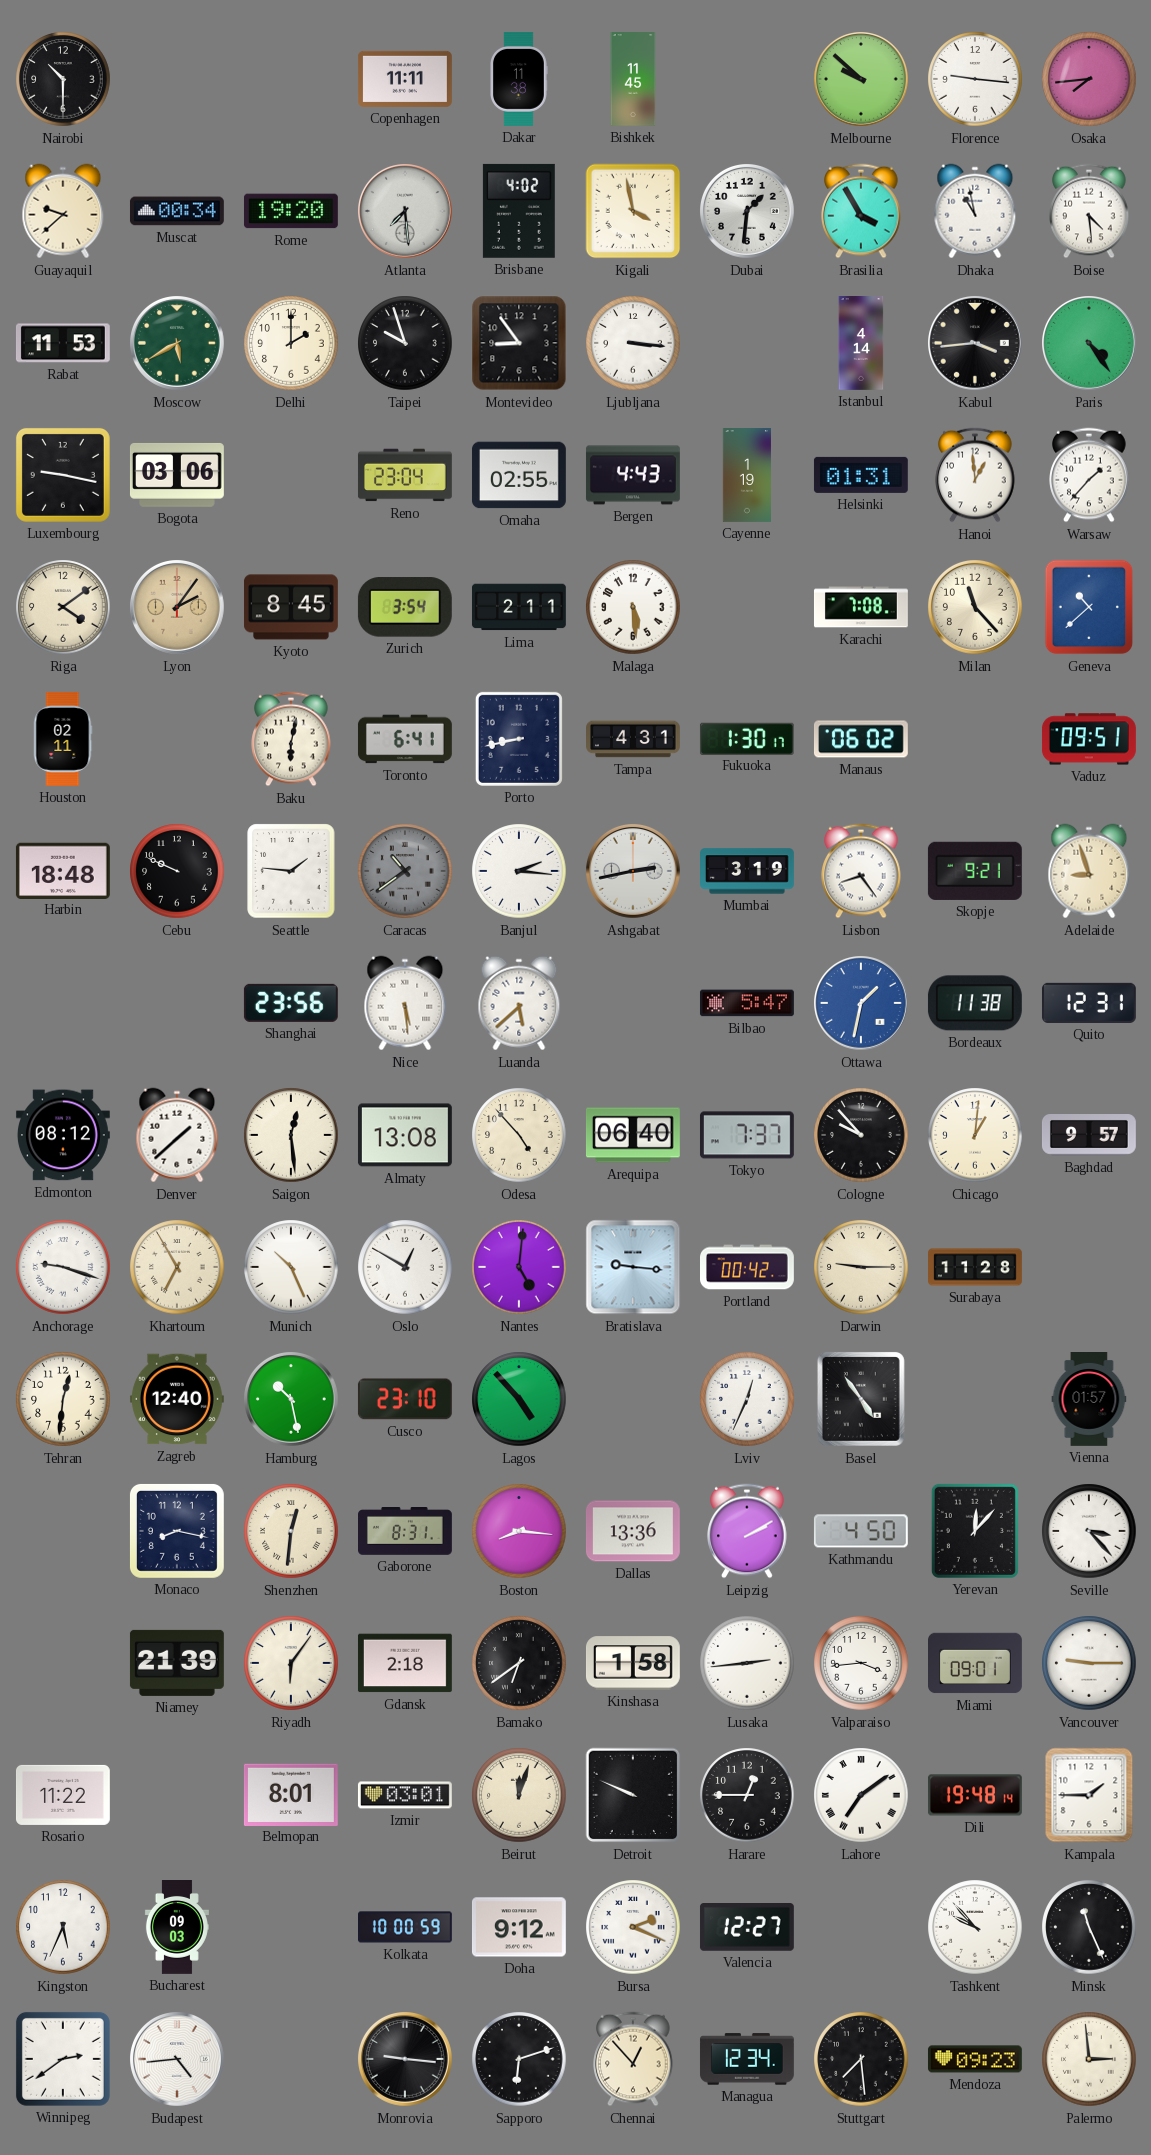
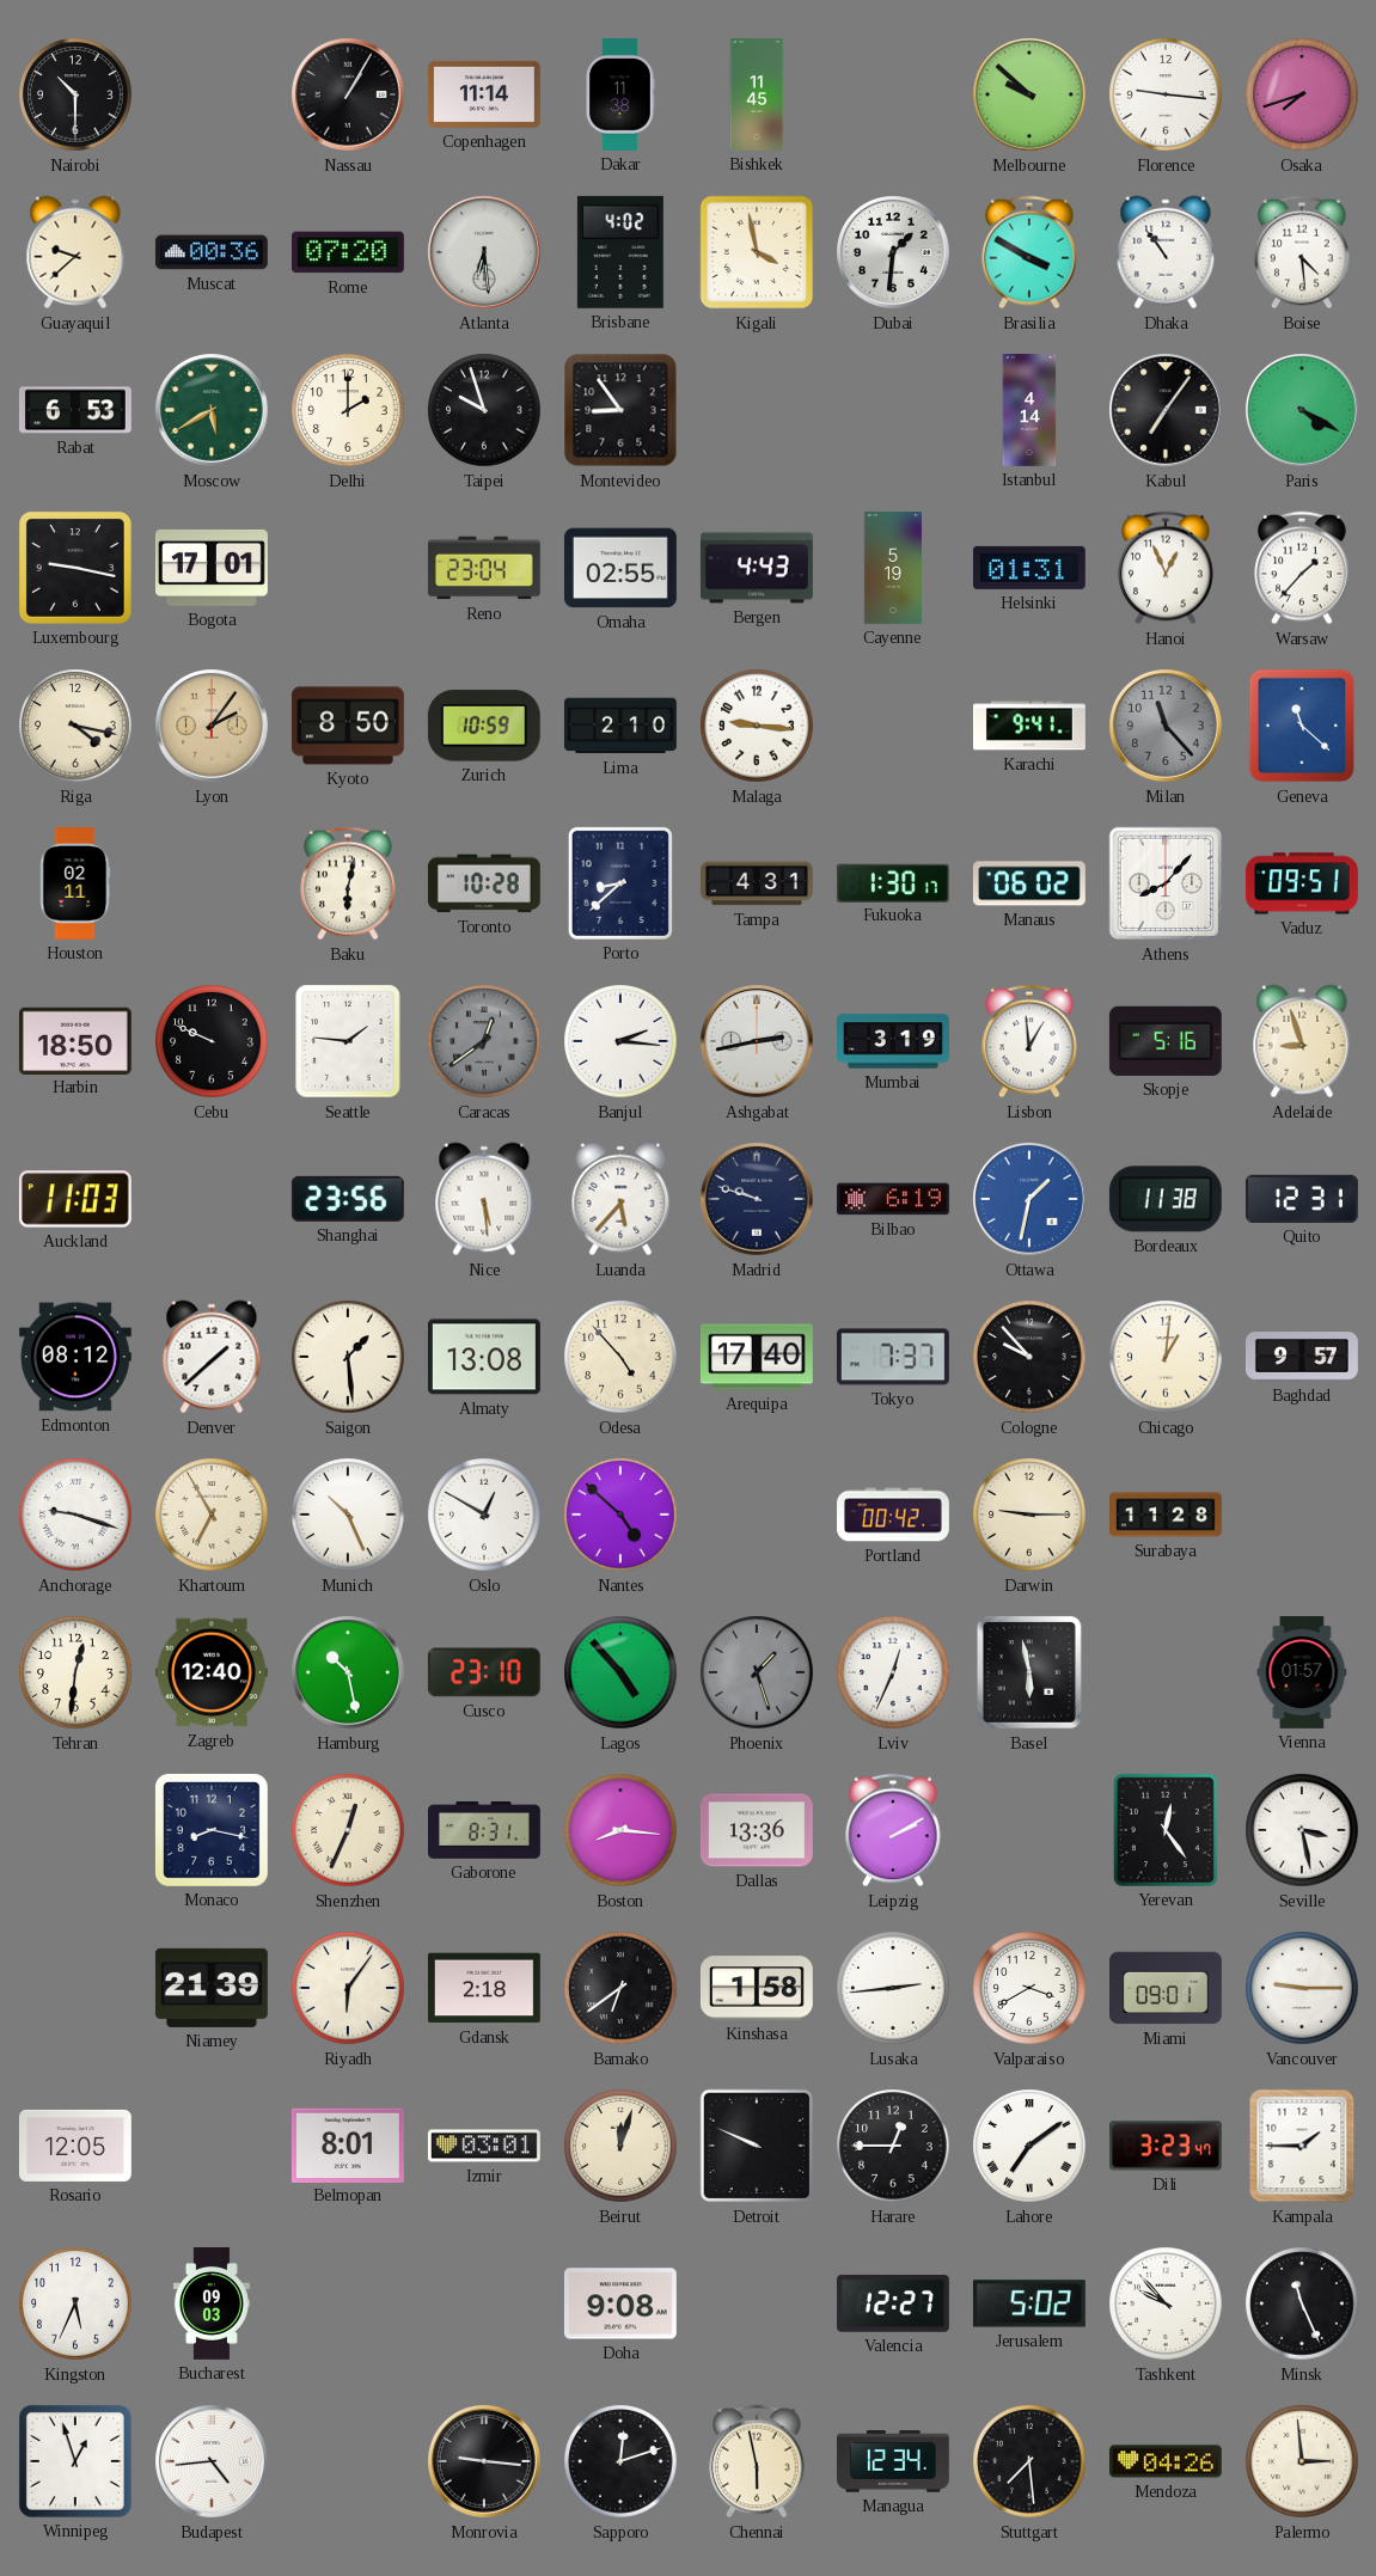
Nassau: none -> 1:05
Copenhagen: 11:11 -> 11:14
Osaka: 7:44 -> 7:42
Muscat: 00:34 -> 00:36
Rome: 19:20 -> 07:20
Atlanta: 7:29 -> 6:29
Brasilia: 3:55 -> 3:50
Dhaka: 10:58 -> 10:54
Rabat: 11:53 -> 6:53
Ljubljana: 3:16 -> none
Kabul: 3:44 -> 7:06
Paris: 4:24 -> 4:20
Bogota: 03:06 -> 17:01
Cayenne: 1:19 -> 5:19
Hanoi: 12:59 -> 12:56
Riga: 4:09 -> 4:17
Kyoto: 8:45 -> 8:50
Zurich: 3:54 -> 10:59
Lima: 2:11 -> 2:10
Malaga: 5:29 -> 9:16
Karachi: 7:08 -> 9:41
Milan dial: cream -> grey
Geneva: 10:38 -> 11:22
Toronto: 6:41 -> 10:28
Porto: 8:43 -> 8:38
Athens: none -> 8:07
Harbin: 18:48 -> 18:50
Caracas: 10:39 -> 12:39
Lisbon: 8:24 -> 12:59
Skopje: 9:21 -> 5:16
Auckland: none -> 11:03
Luanda: 5:38 -> 5:37
Madrid: none -> 9:48
Bilbao: 5:47 -> 6:19
Saigon: 12:29 -> 1:29
Arequipa: 06:40 -> 17:40
Nantes: 5:01 -> 4:52
Bratislava: 9:16 -> none
Phoenix: none -> 1:27
Basel: 4:54 -> 5:58
Shenzhen: 12:31 -> 12:34
Kathmandu: 4:50 -> none
Yerevan: 12:07 -> 12:24
Seville: 3:23 -> 3:28
Valparaiso: 3:44 -> 3:40
Rosario: 11:22 -> 12:05
Dili: 19:48 -> 3:23
Kolkata: 10:00 -> none
Doha: 9:12 -> 9:08
Bursa: 2:19 -> none
Jerusalem: none -> 5:02
Winnipeg: 2:39 -> 12:57
Sapporo: 6:12 -> 12:12
Chennai: 12:53 -> 5:58
Mendoza: 09:23 -> 04:26
